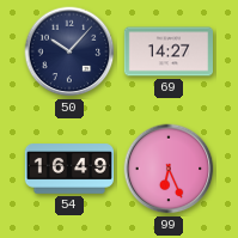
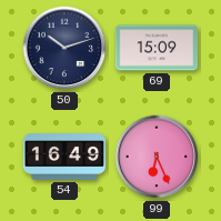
50: 10:07 -> 10:12
69: 14:27 -> 15:09
